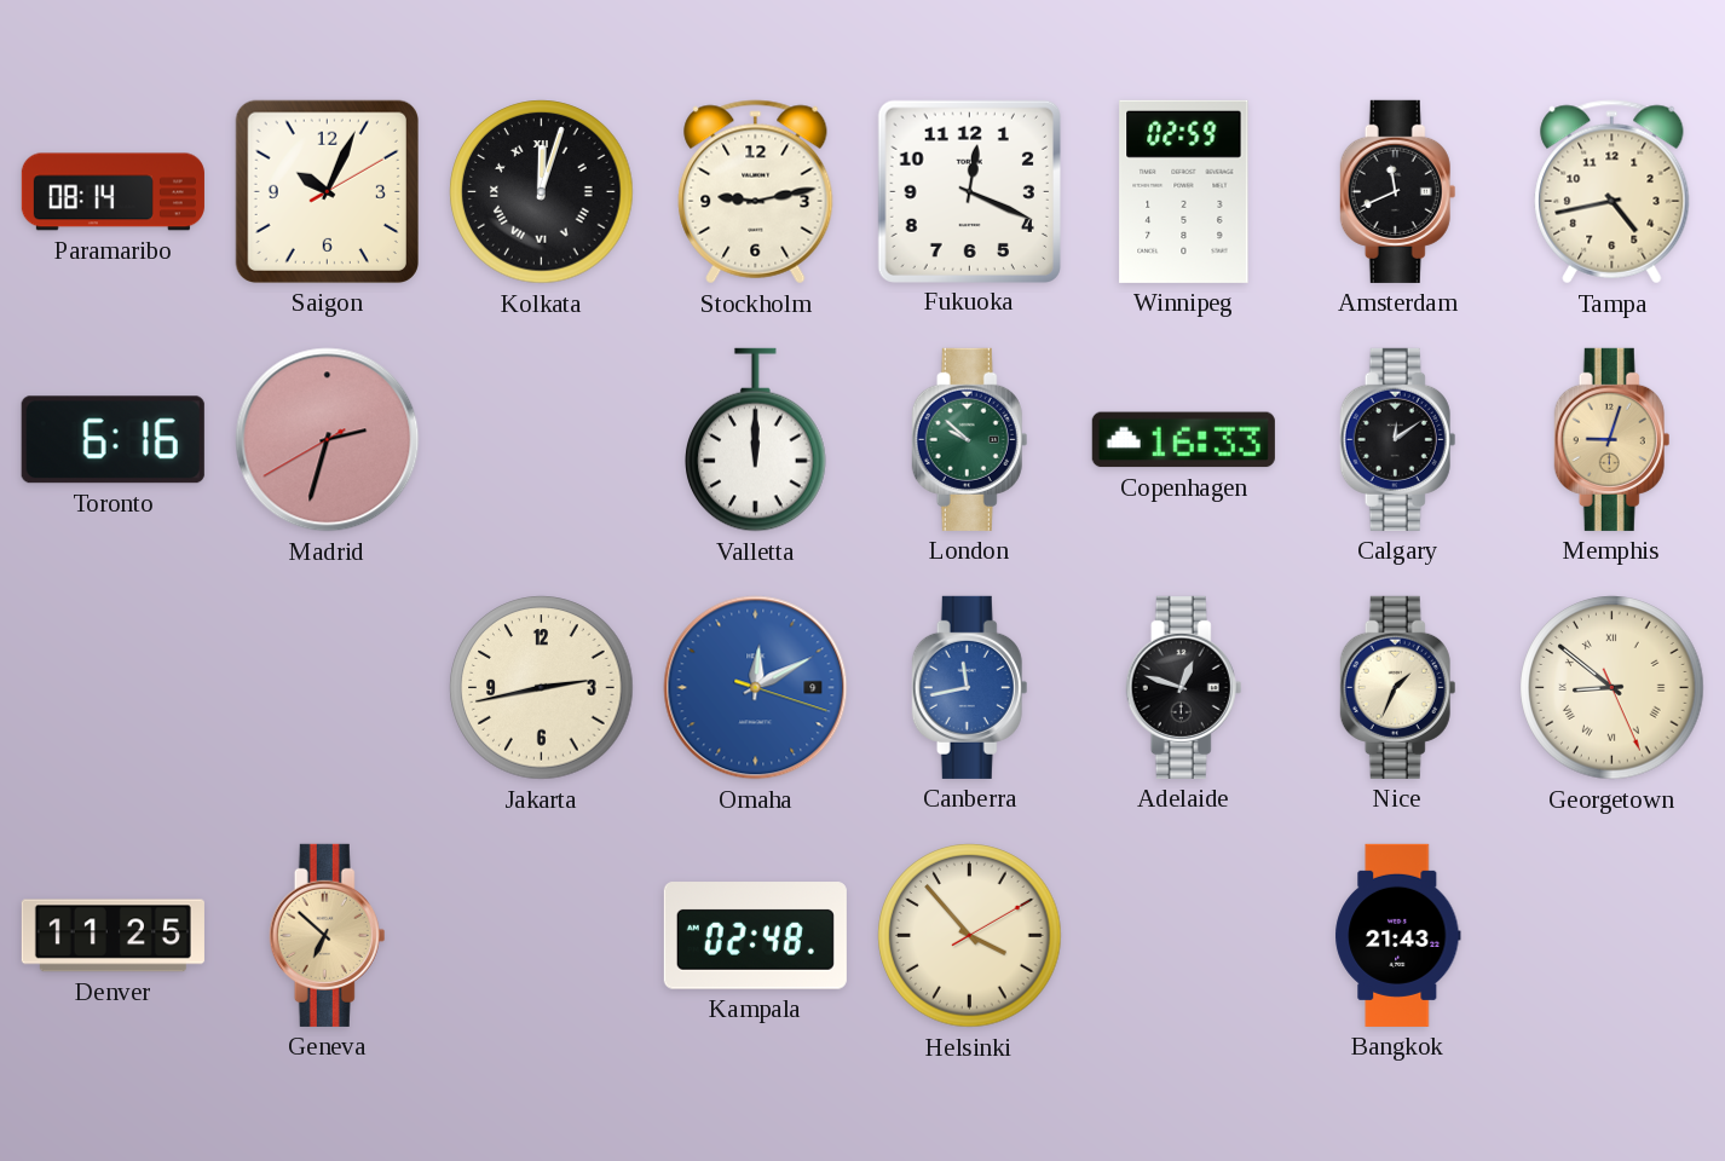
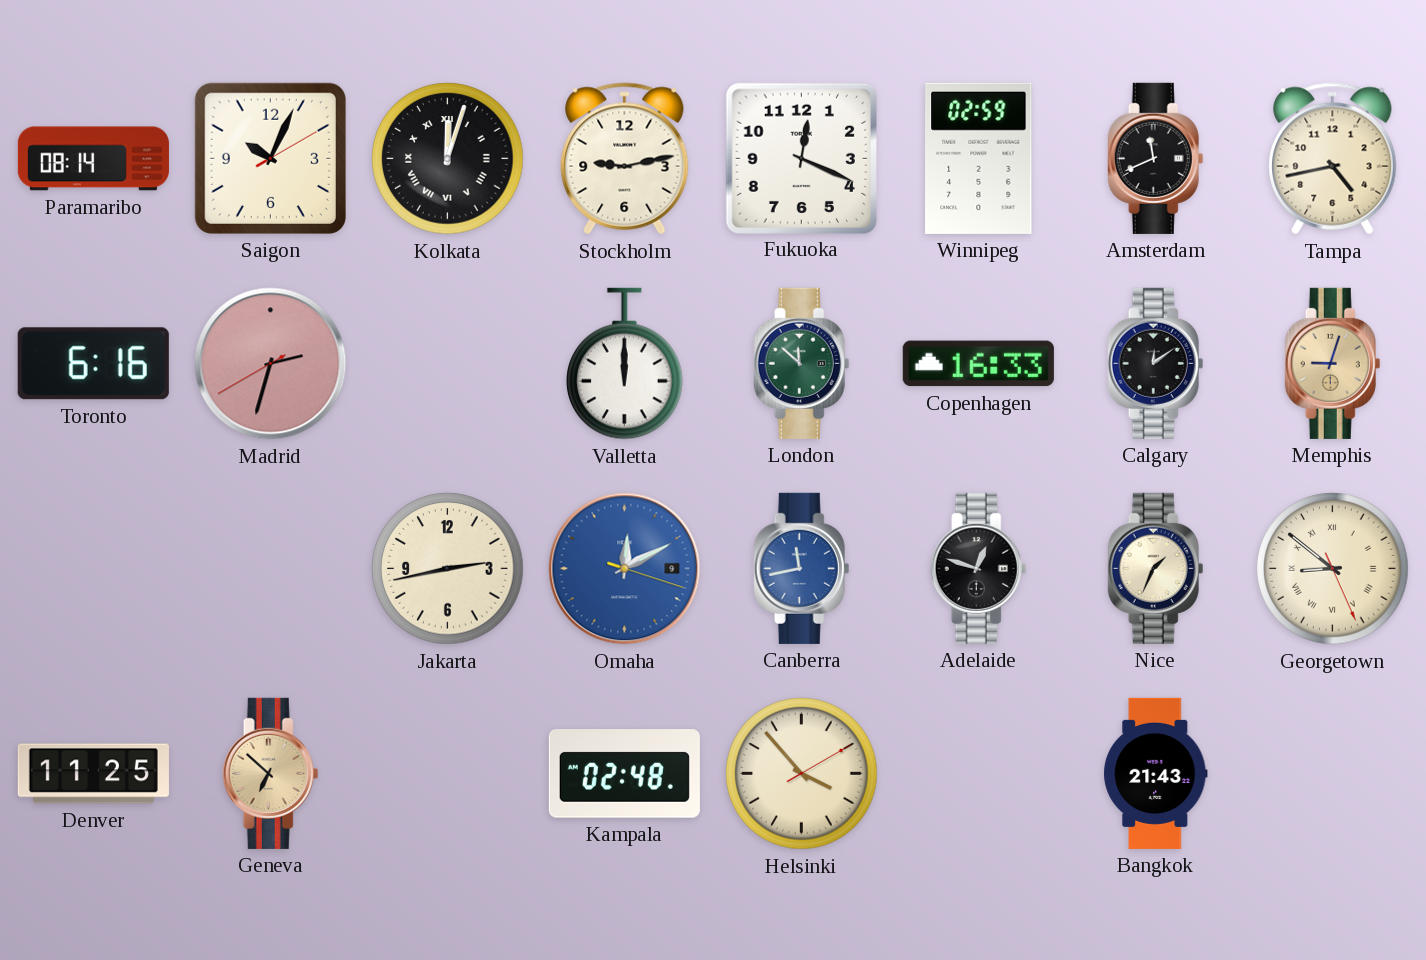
London: 9:52 -> 11:52
